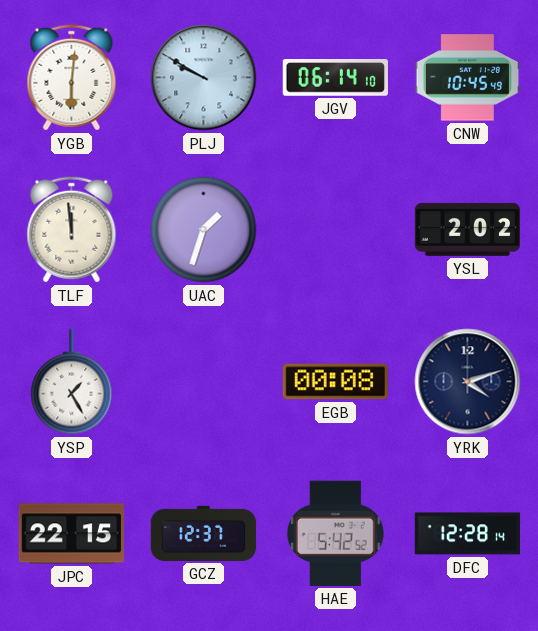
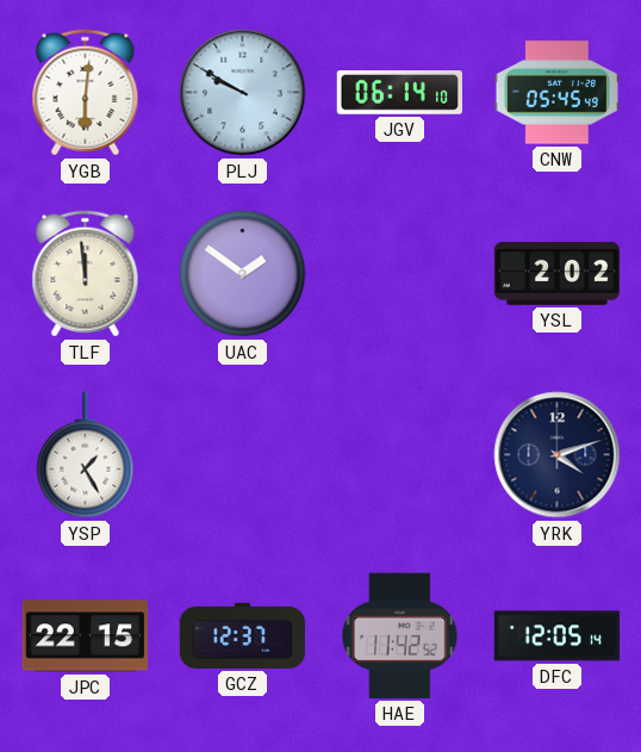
CNW: 10:45 -> 05:45
UAC: 1:33 -> 1:51
EGB: 00:08 -> none
HAE: 5:42 -> 11:42
DFC: 12:28 -> 12:05
